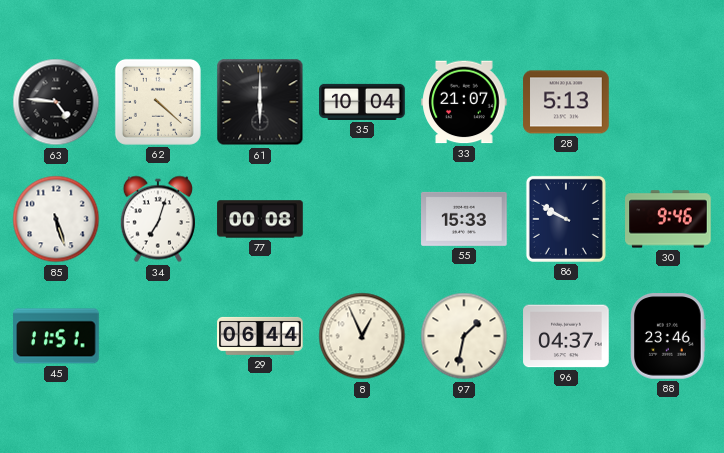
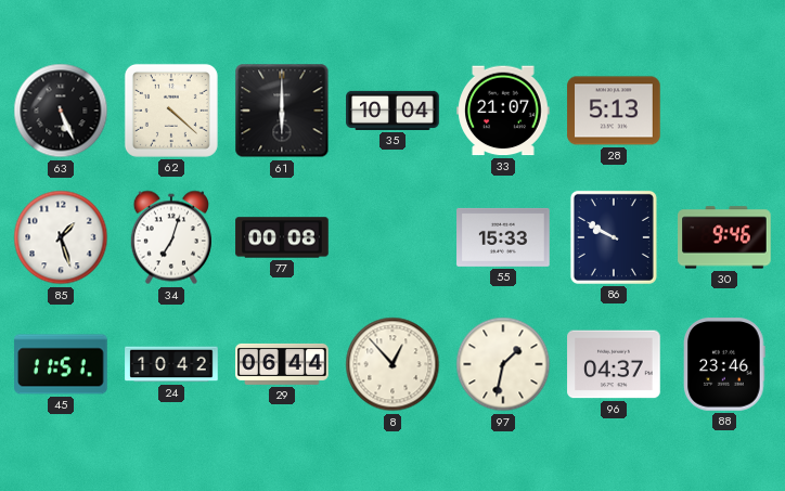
63: 4:46 -> 5:26
85: 5:27 -> 1:27
24: none -> 10:42
8: 12:56 -> 12:53
